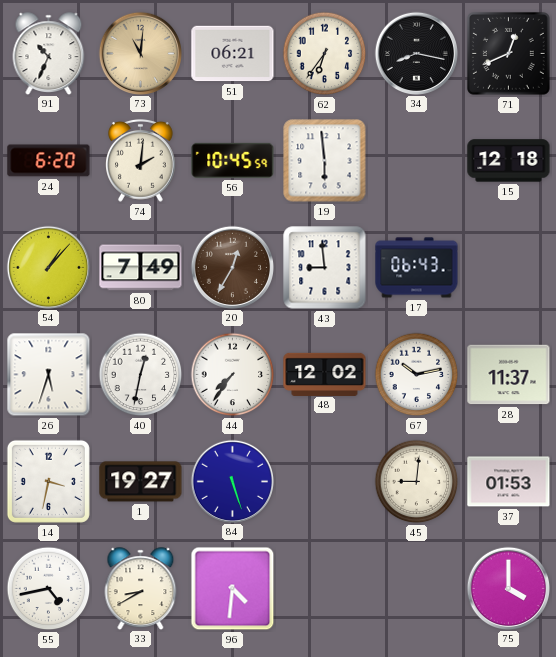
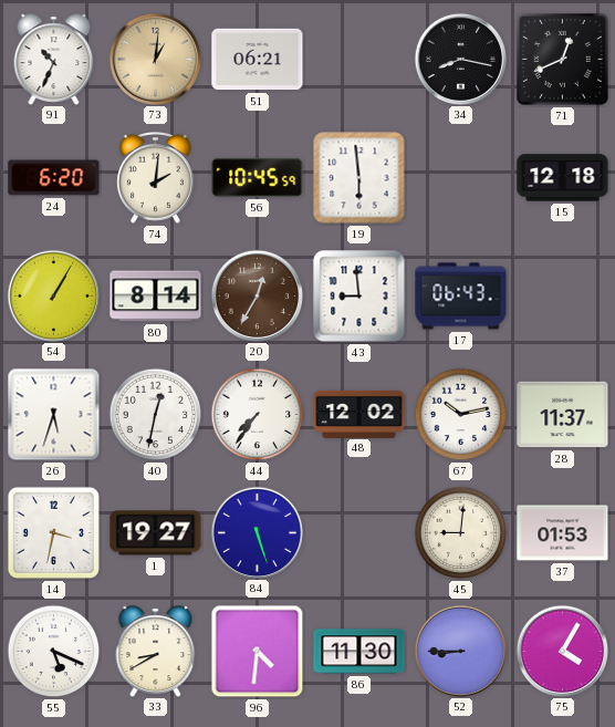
73: 11:01 -> 1:01
62: 6:36 -> none
54: 1:07 -> 1:05
80: 7:49 -> 8:14
55: 4:43 -> 5:19
86: none -> 11:30
52: none -> 8:45
75: 4:00 -> 4:05
